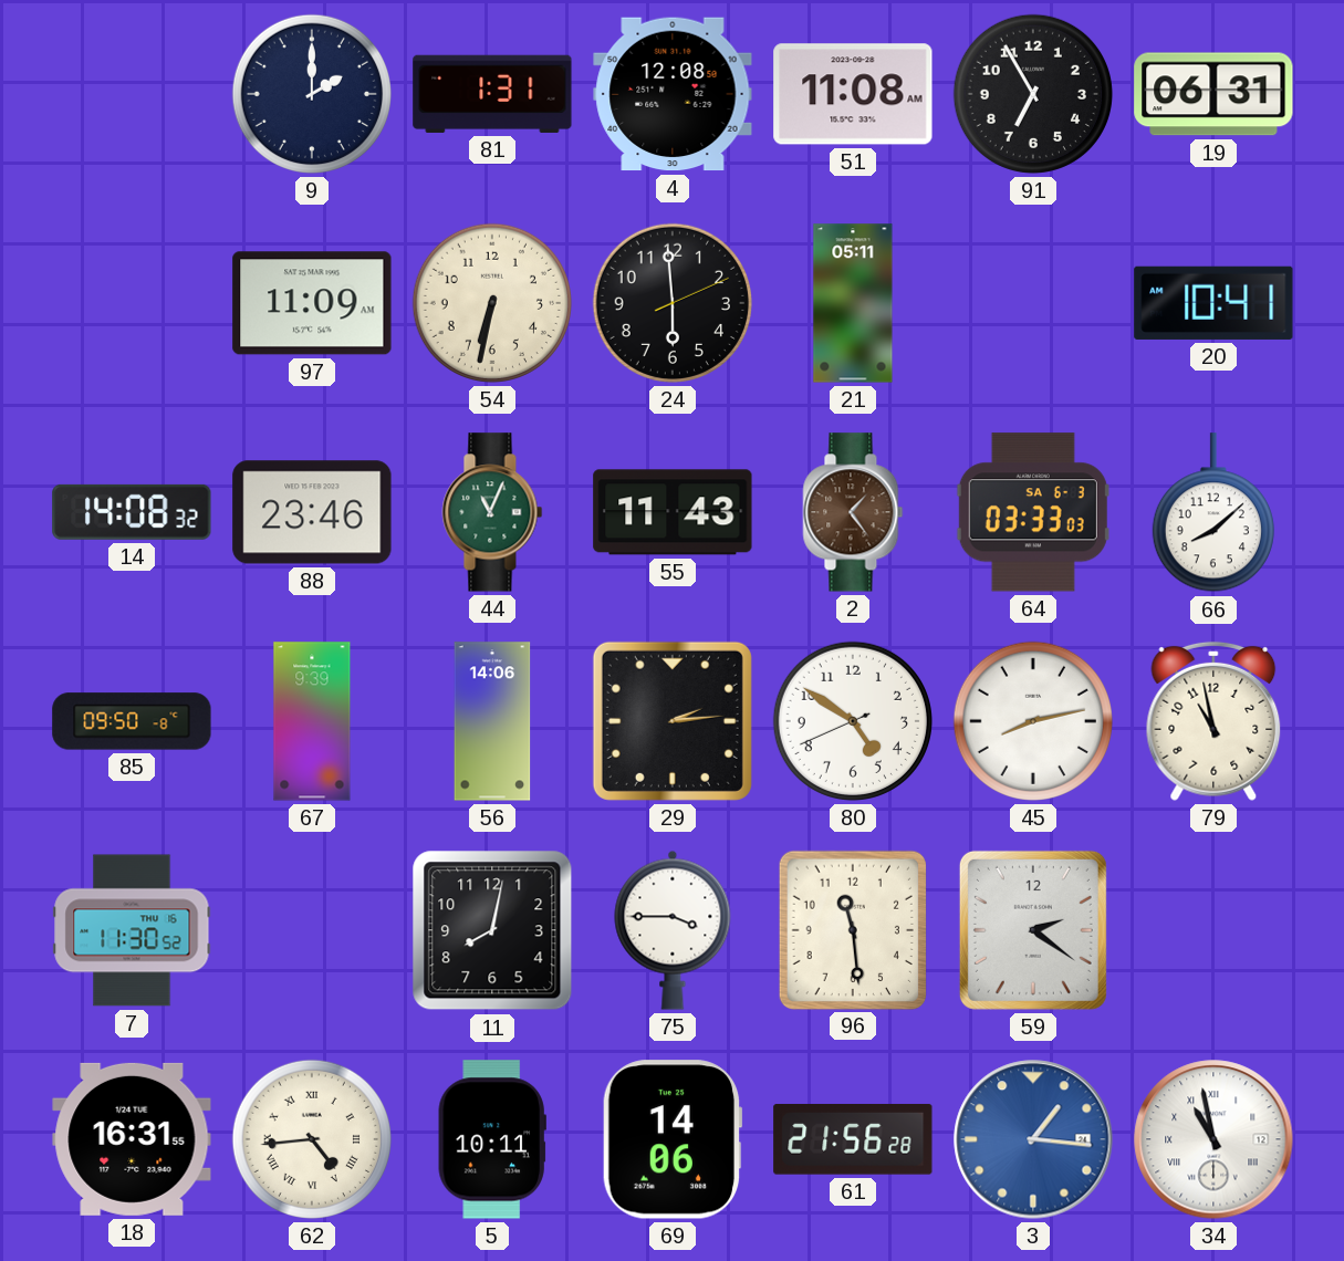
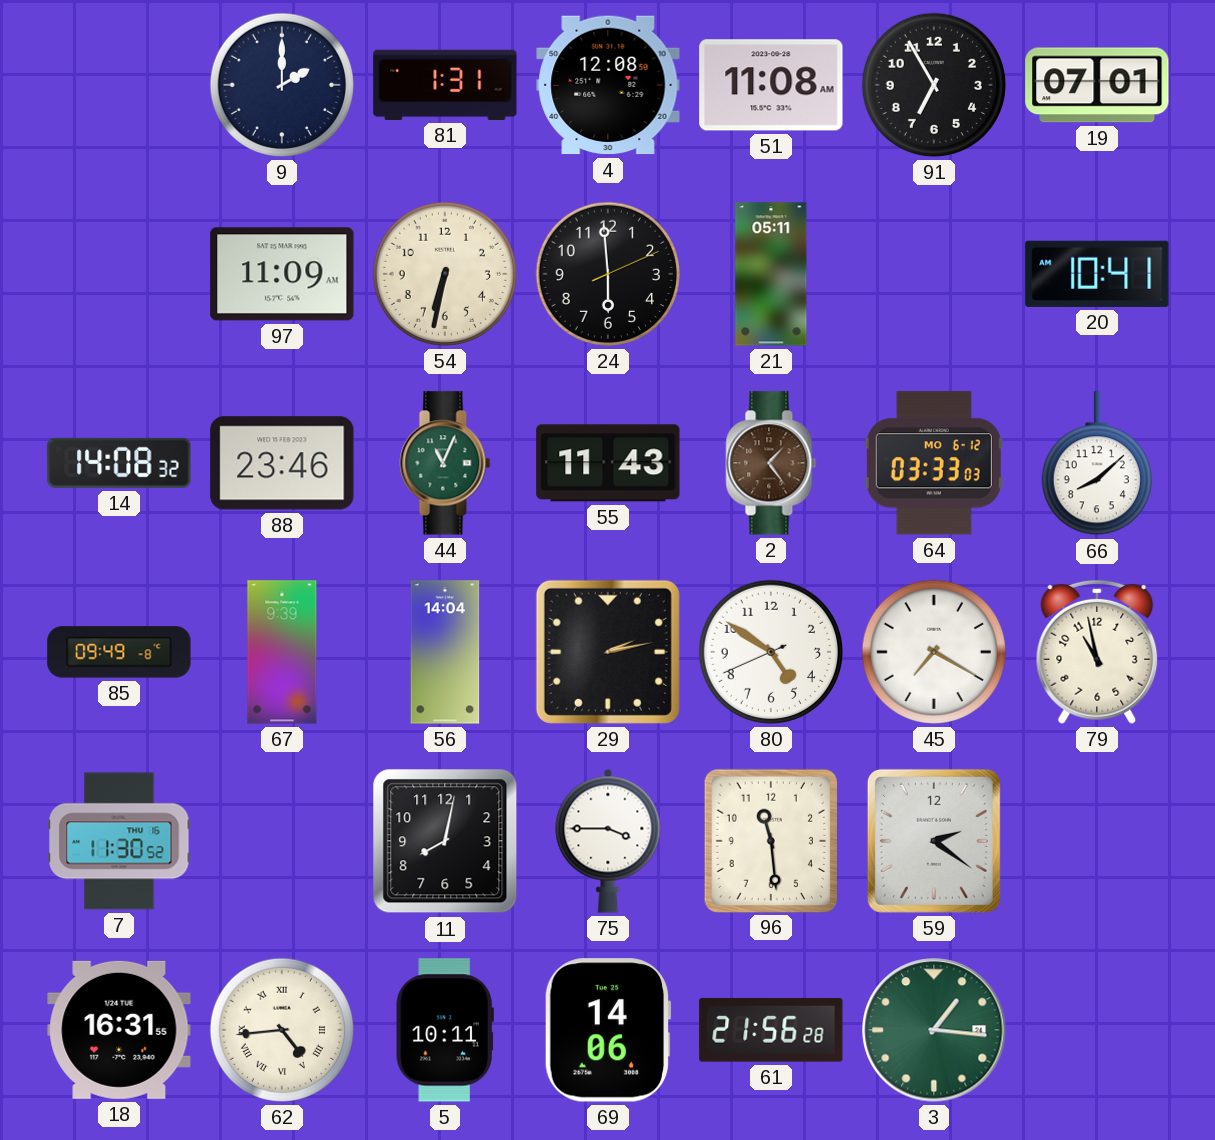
19: 06:31 -> 07:01
64 date: SA 6-3 -> MO 6-12
85: 09:50 -> 09:49
56: 14:06 -> 14:04
29: 2:14 -> 2:13
45: 8:13 -> 7:20
3 dial: blue -> green
34: 10:58 -> none
